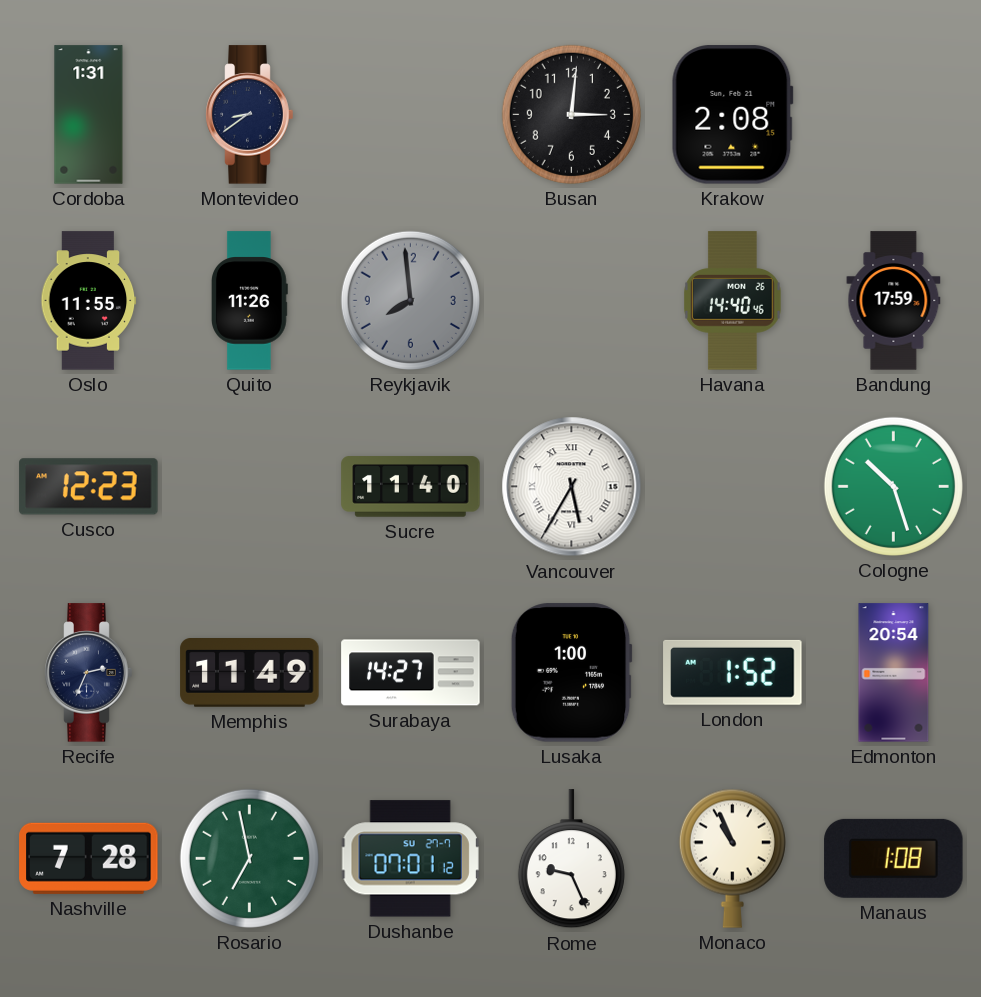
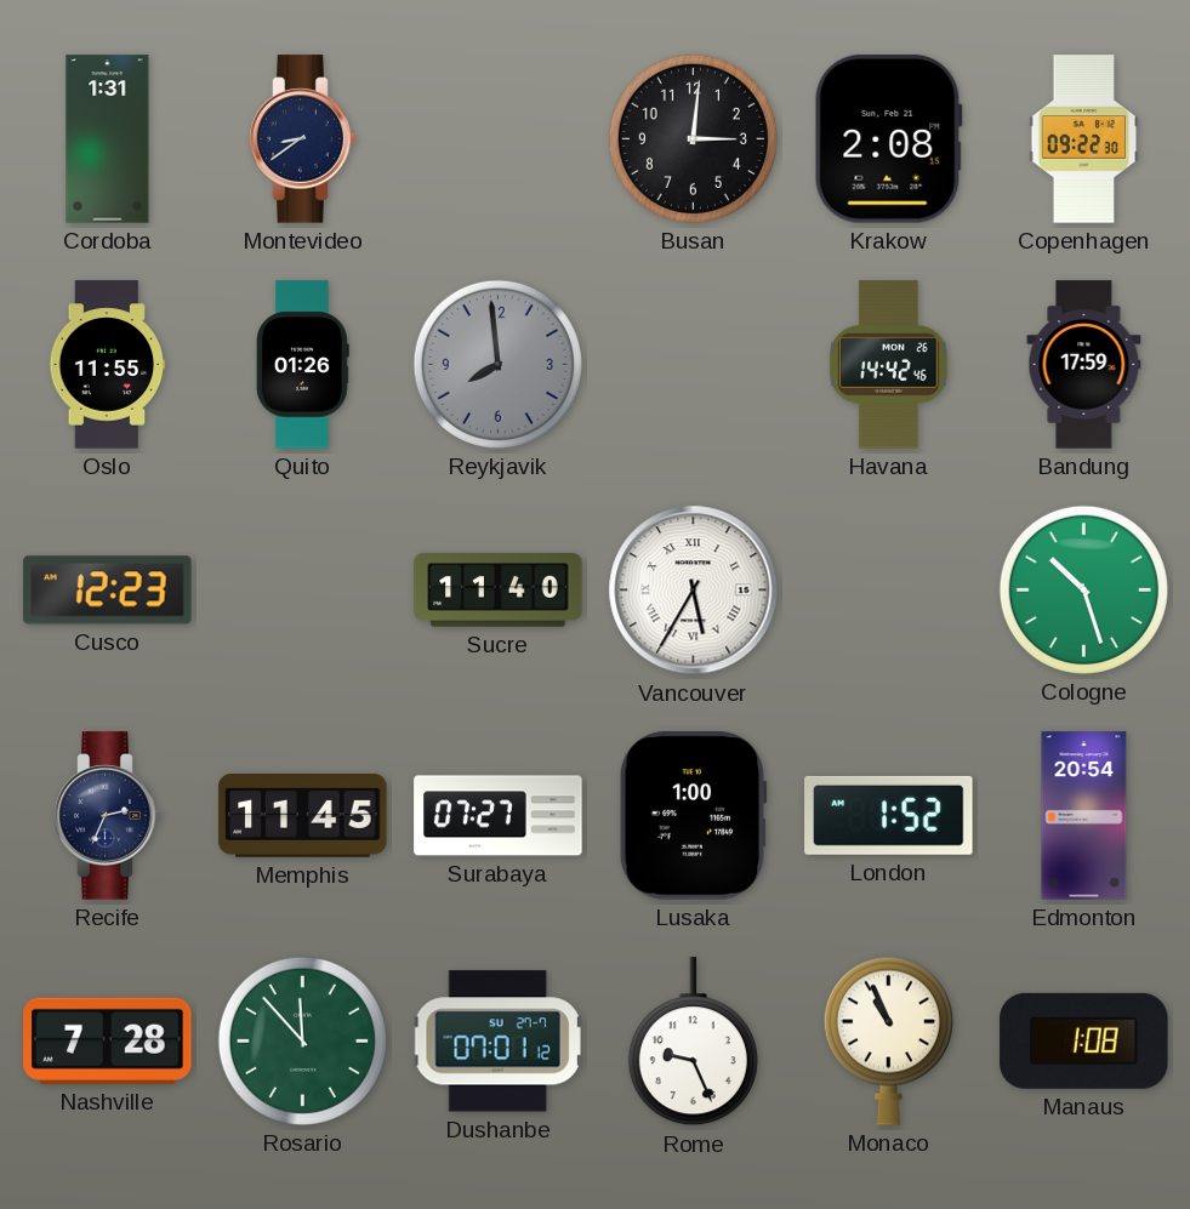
Copenhagen: none -> 09:22
Quito: 11:26 -> 01:26
Havana: 14:40 -> 14:42
Memphis: 11:49 -> 11:45
Surabaya: 14:27 -> 07:27
Rosario: 6:58 -> 11:53
